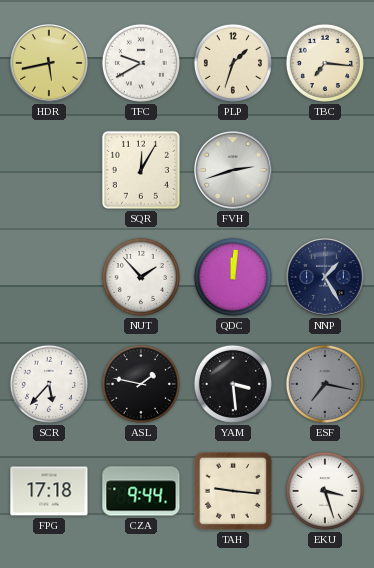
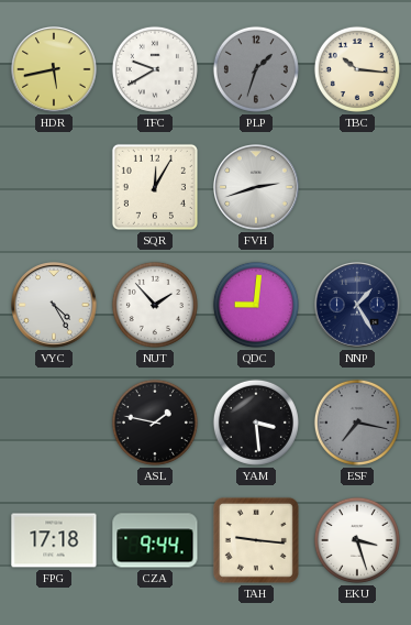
PLP dial: cream -> grey
TBC: 7:16 -> 10:16
VYC: none -> 4:25
QDC: 12:01 -> 9:01
SCR: 5:37 -> none
